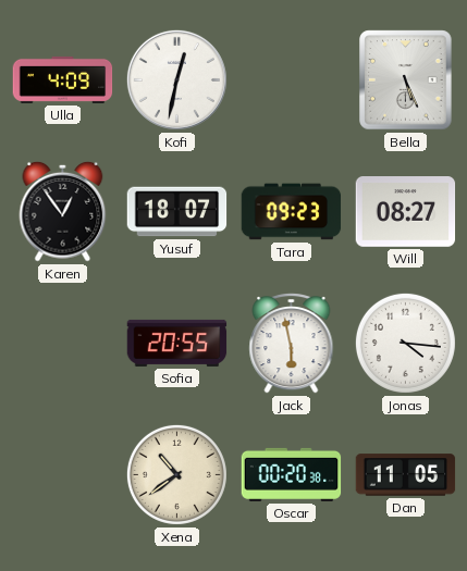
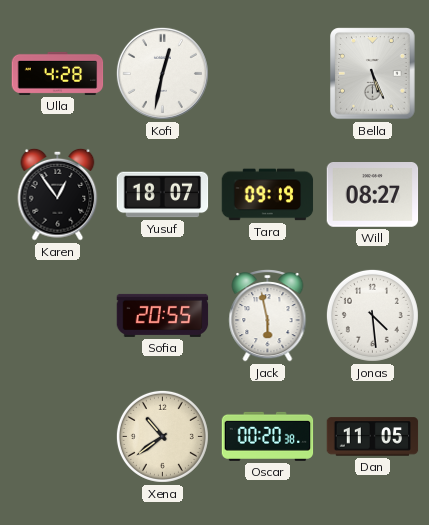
Ulla: 4:09 -> 4:28
Tara: 09:23 -> 09:19
Jonas: 4:16 -> 4:29
